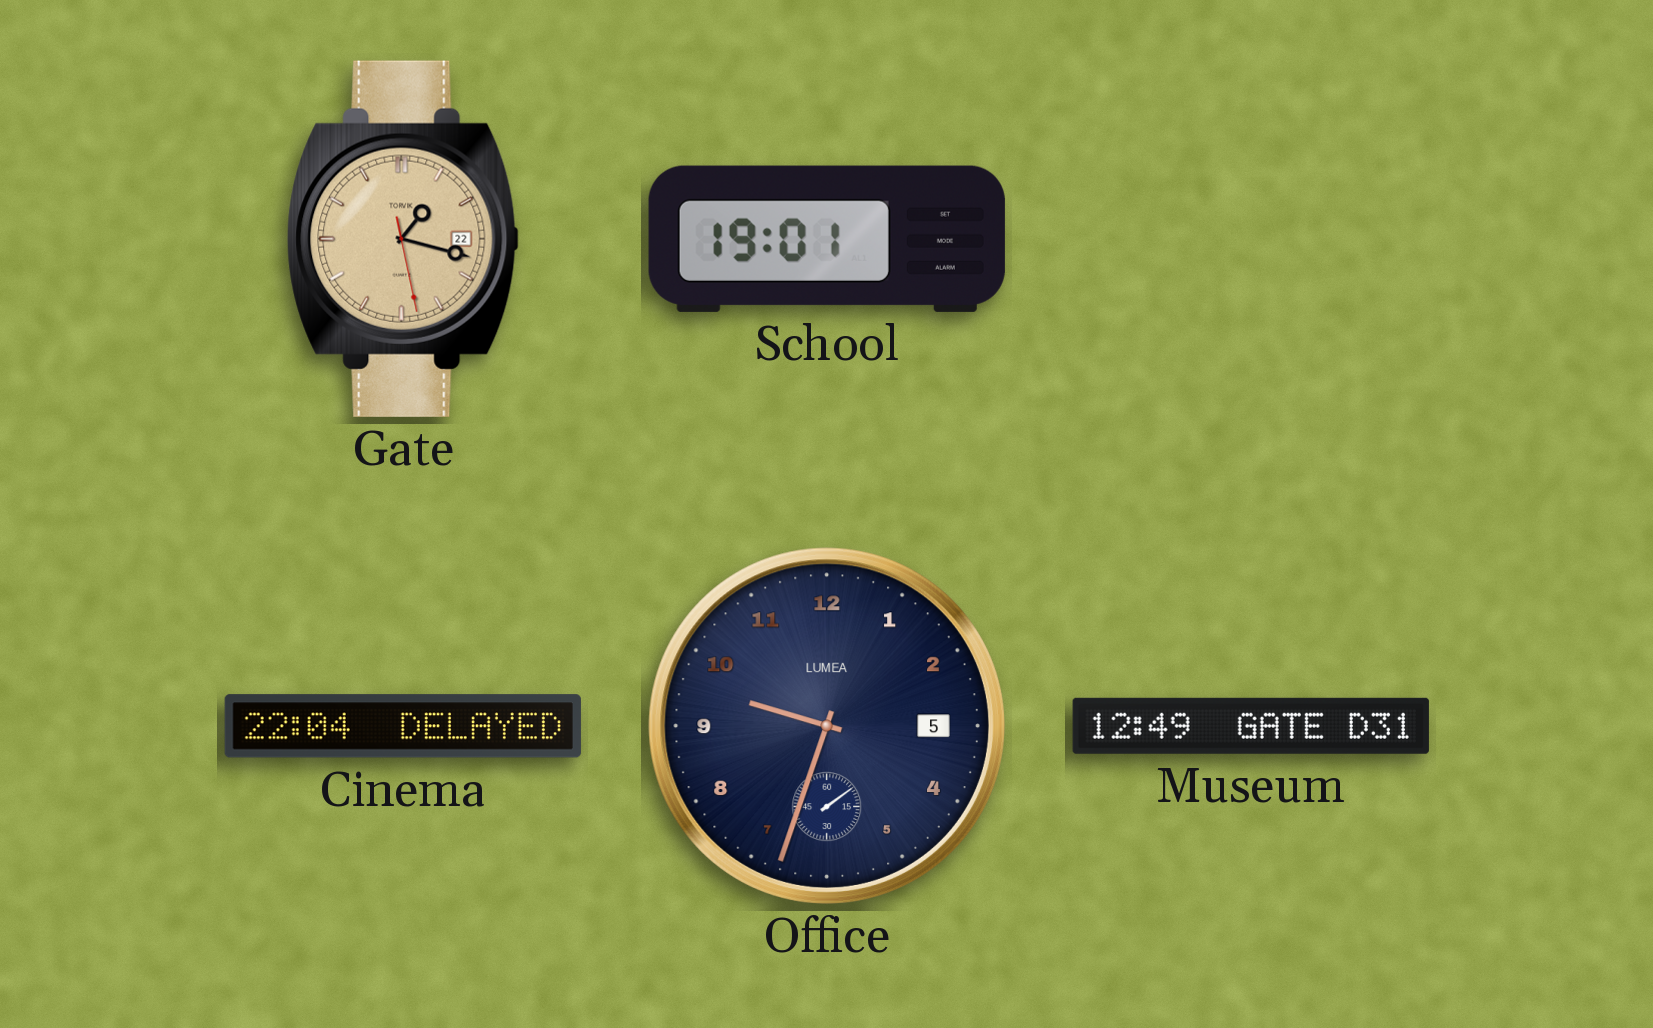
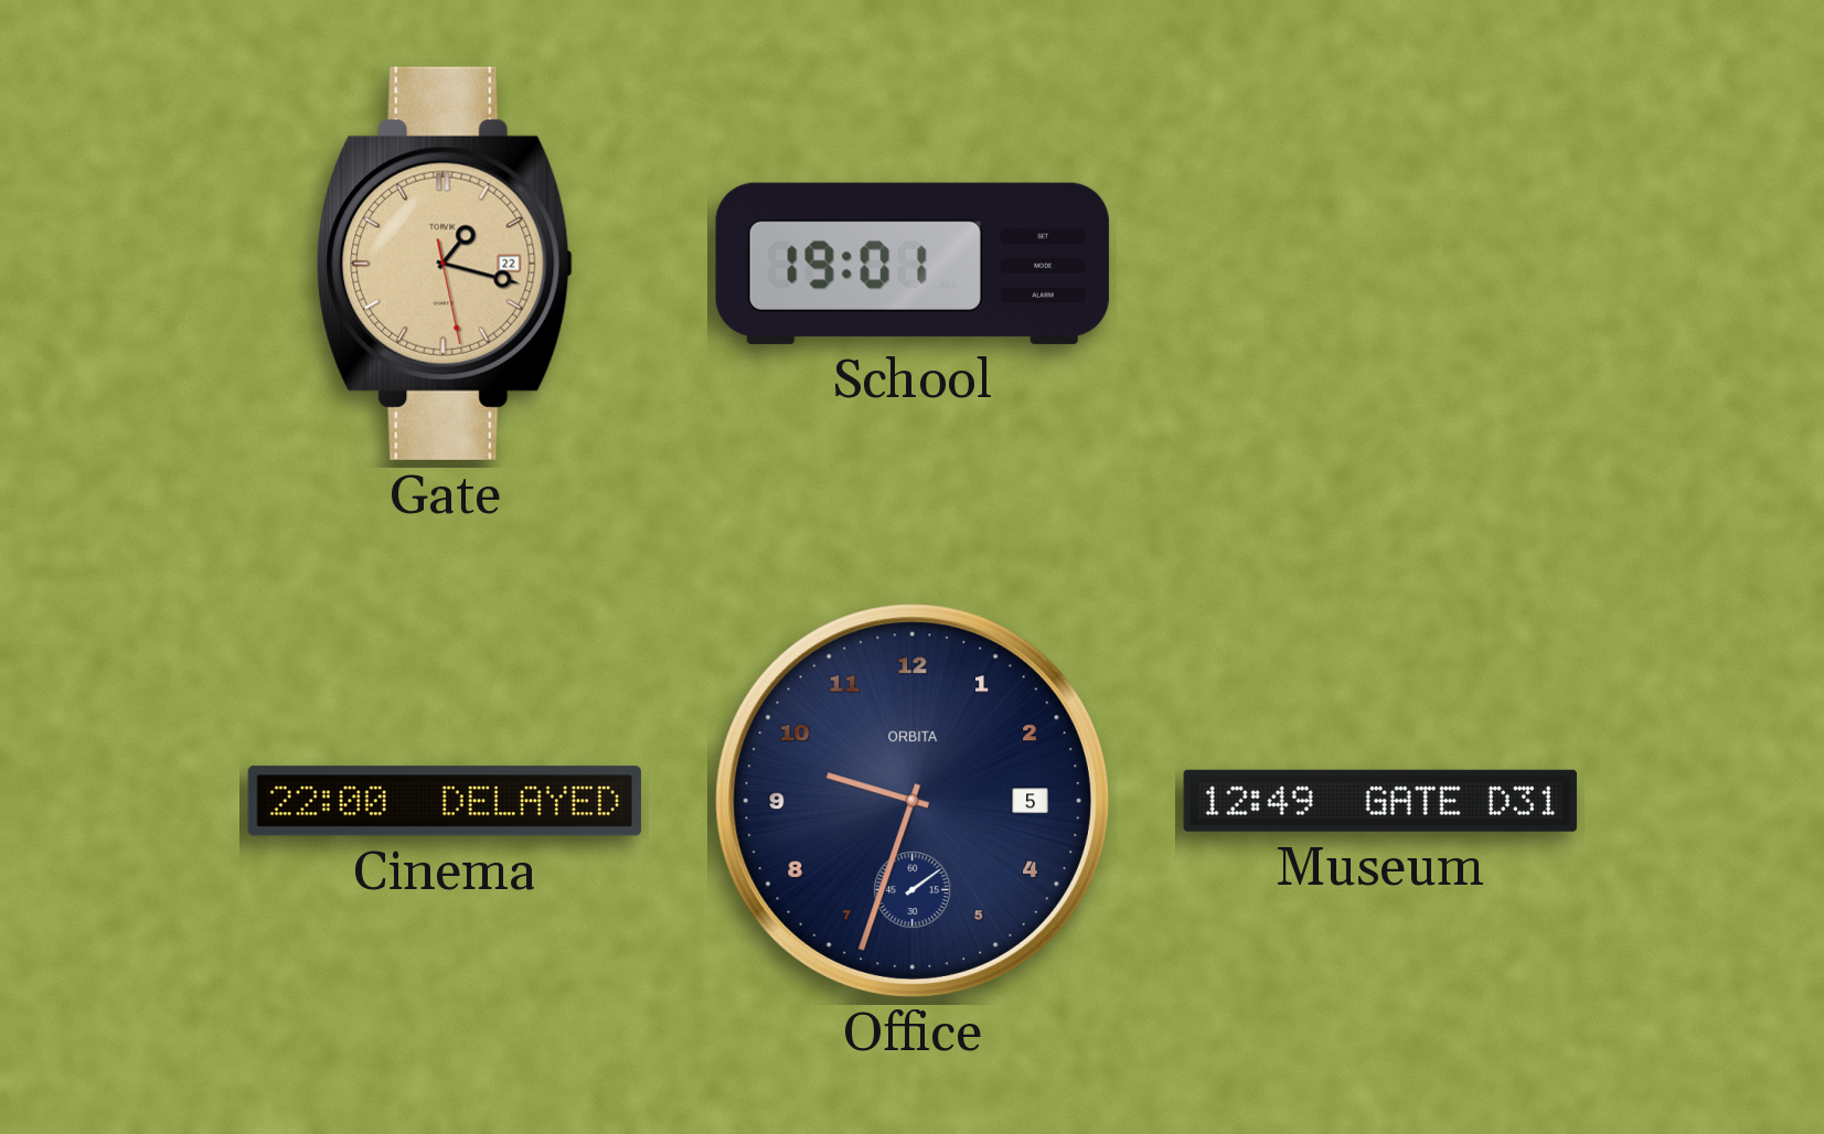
Cinema: 22:04 -> 22:00
Office brand: LUMEA -> ORBITA
